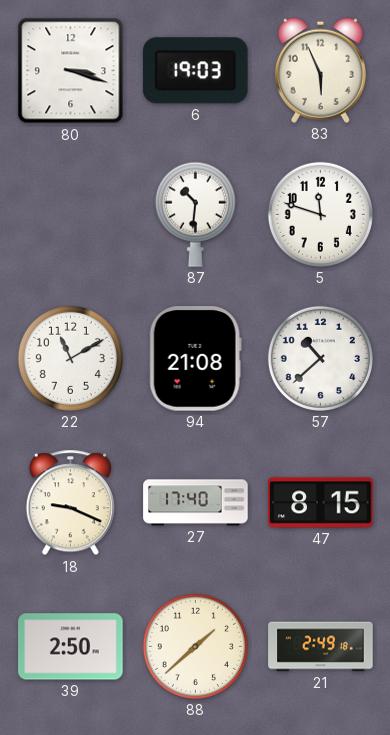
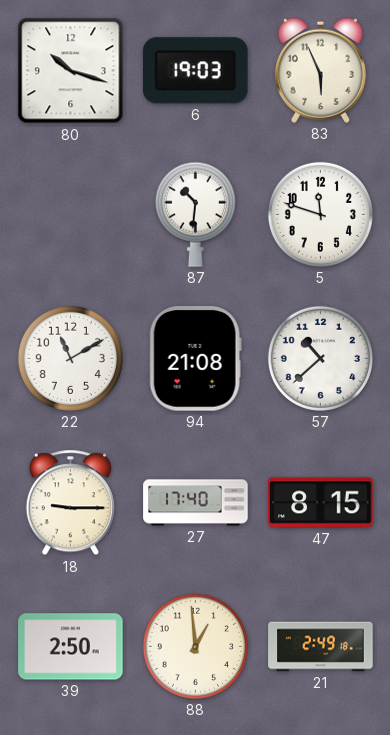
80: 3:18 -> 10:18
18: 9:19 -> 9:15
88: 1:38 -> 12:59
